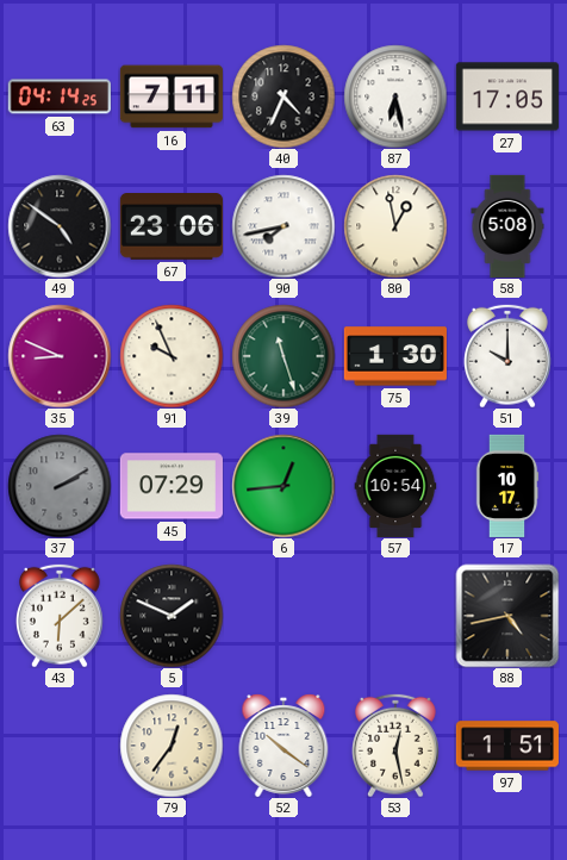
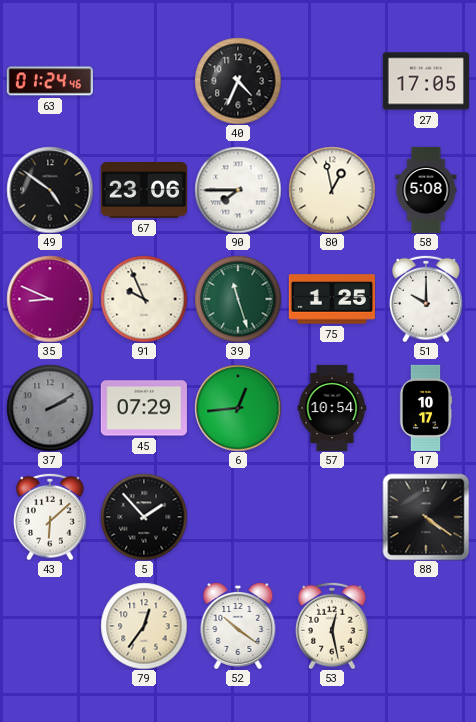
63: 04:14 -> 01:24
16: 7:11 -> none
87: 6:28 -> none
90: 7:43 -> 7:45
75: 1:30 -> 1:25
5: 1:49 -> 1:53
88: 4:43 -> 4:21
97: 1:51 -> none
